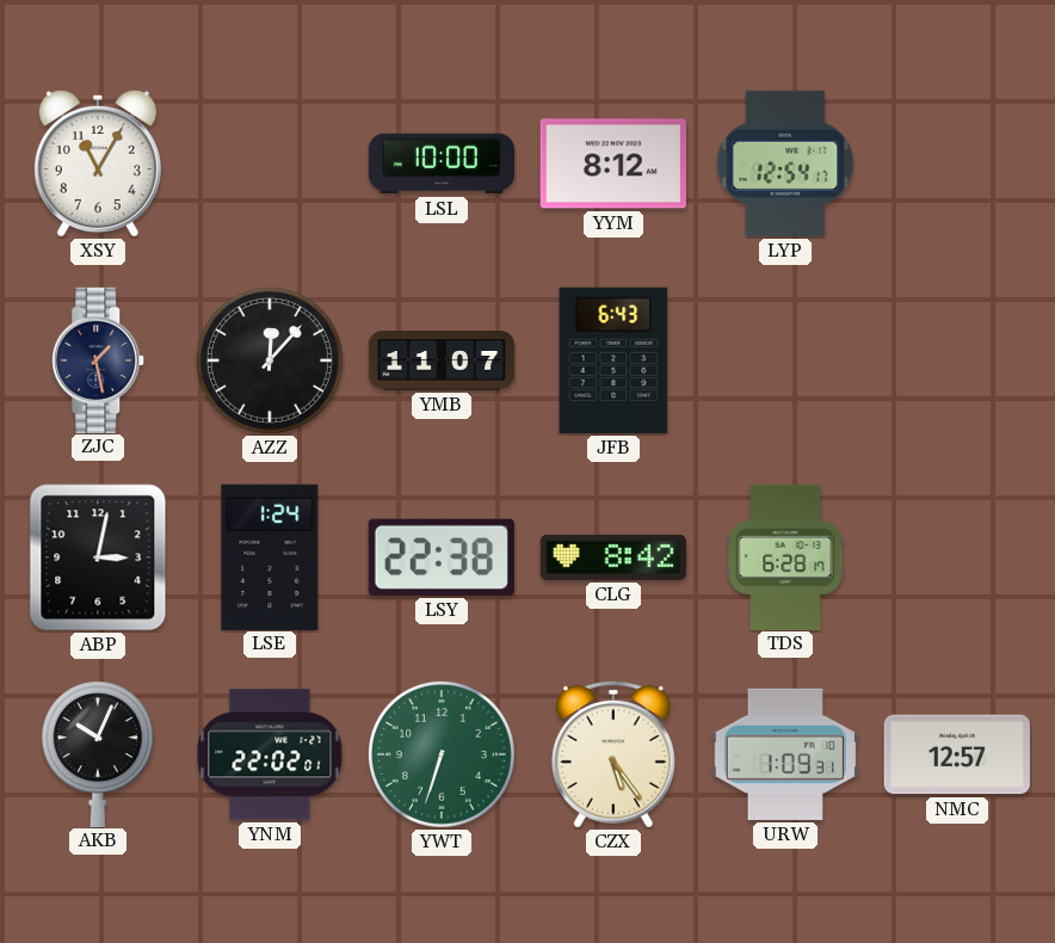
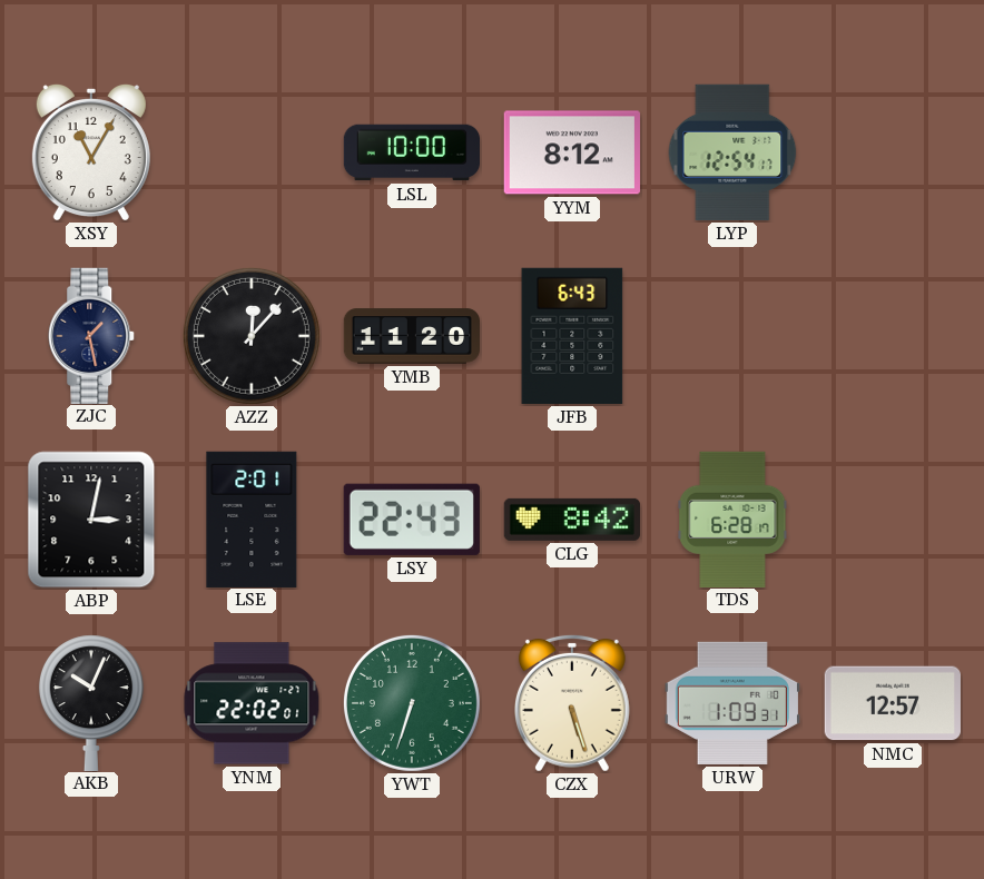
YMB: 11:07 -> 11:20
LSE: 1:24 -> 2:01
LSY: 22:38 -> 22:43
CZX: 5:24 -> 5:27
